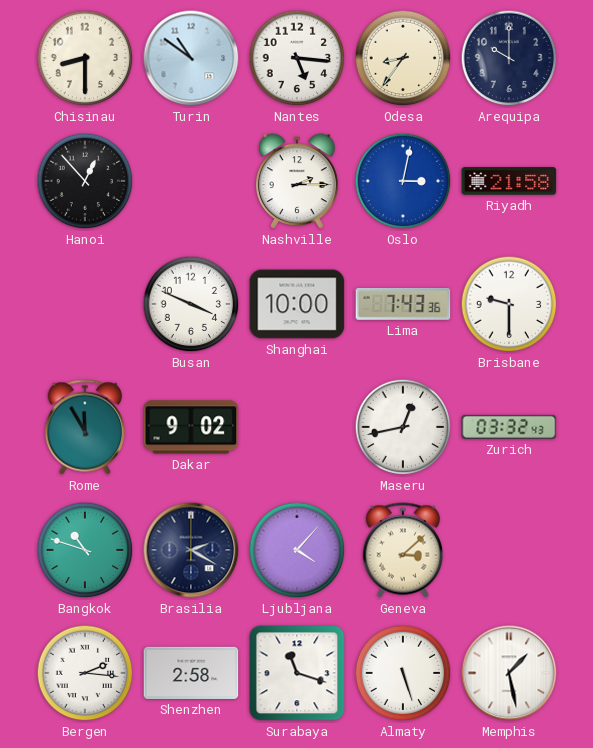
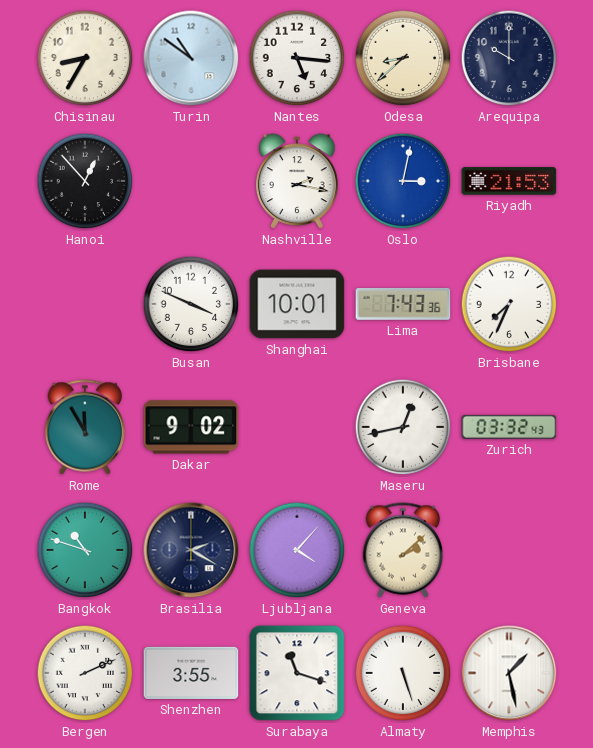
Chisinau: 8:30 -> 8:35
Odesa: 8:36 -> 8:38
Nashville: 2:15 -> 2:17
Riyadh: 21:58 -> 21:53
Shanghai: 10:00 -> 10:01
Brisbane: 9:30 -> 7:34
Geneva: 3:08 -> 2:08
Bergen: 2:16 -> 2:11
Shenzhen: 2:58 -> 3:55
